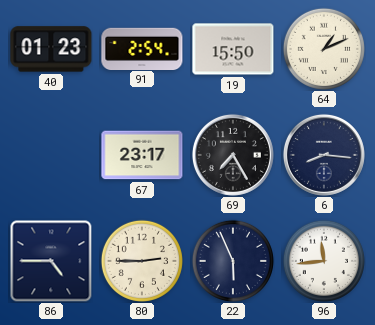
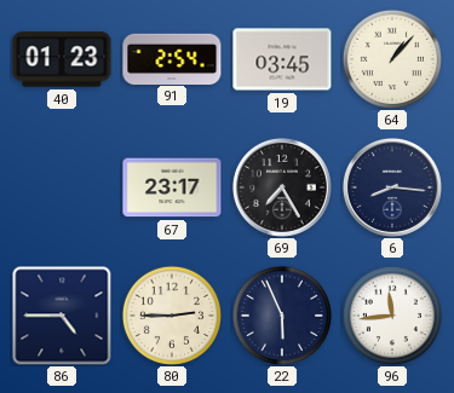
19: 15:50 -> 03:45
64: 1:11 -> 1:07
